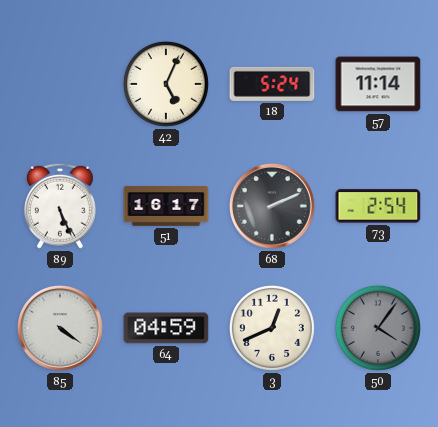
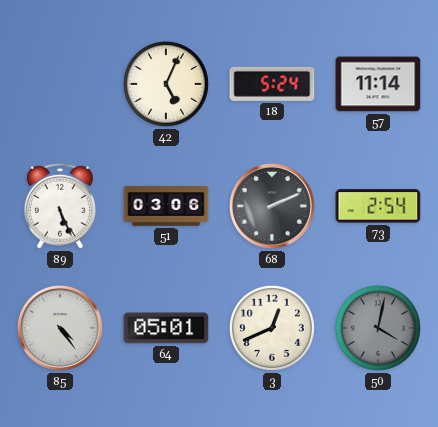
51: 16:17 -> 03:06
85: 4:21 -> 4:24
64: 04:59 -> 05:01
50: 4:06 -> 4:02
